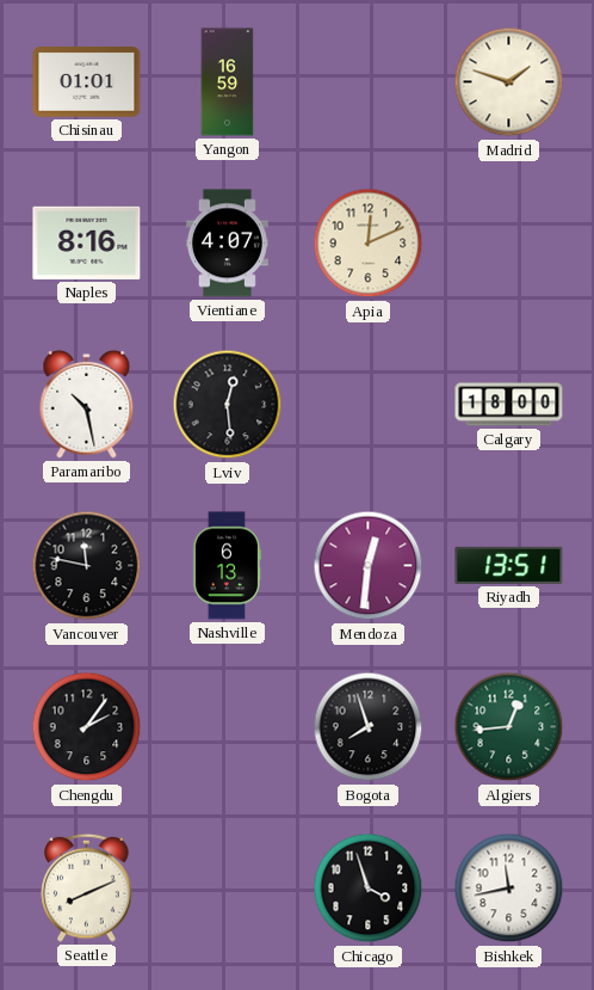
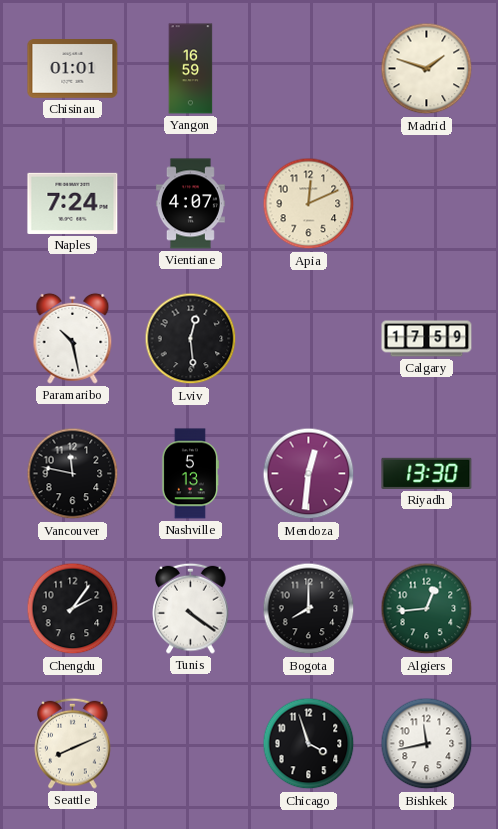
Naples: 8:16 -> 7:24
Calgary: 18:00 -> 17:59
Nashville: 6:13 -> 5:13
Riyadh: 13:51 -> 13:30
Tunis: none -> 4:21
Bogota: 7:57 -> 8:00
